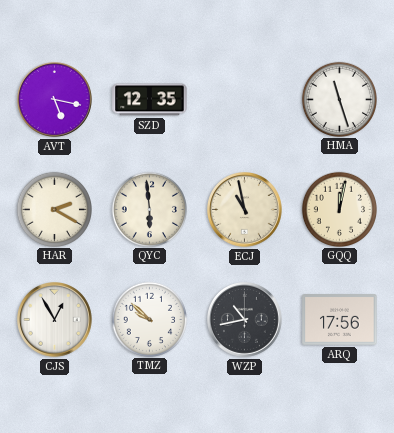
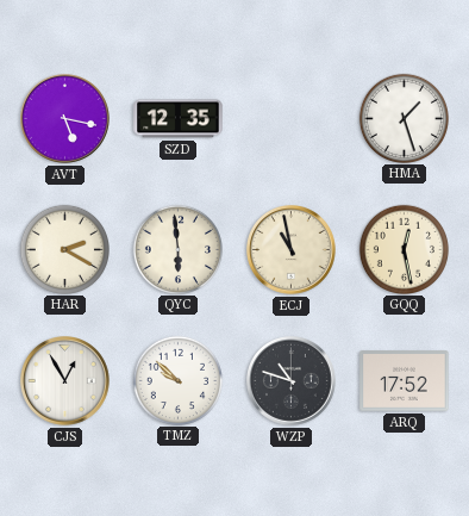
HMA: 11:27 -> 1:27
GQQ: 12:02 -> 12:28
WZP: 10:43 -> 10:48
ARQ: 17:56 -> 17:52
